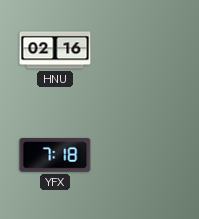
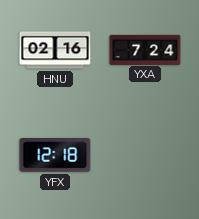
YXA: none -> 7:24
YFX: 7:18 -> 12:18
